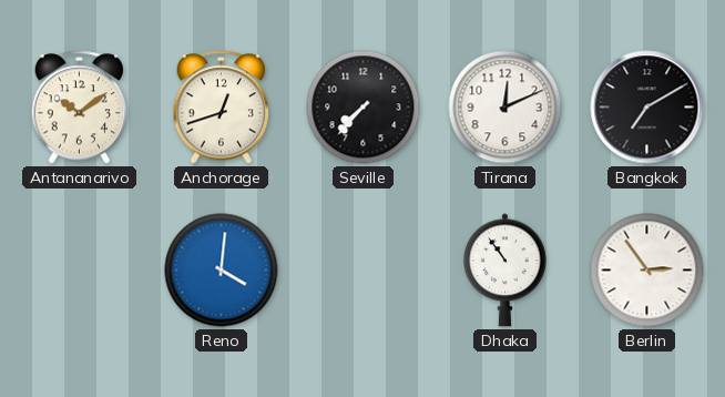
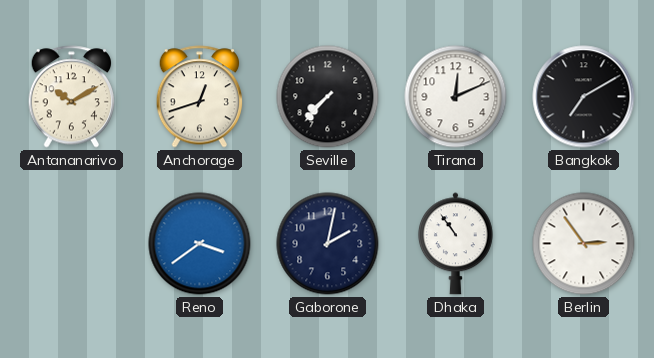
Antananarivo: 10:09 -> 10:10
Reno: 4:01 -> 3:39
Gaborone: none -> 2:02
